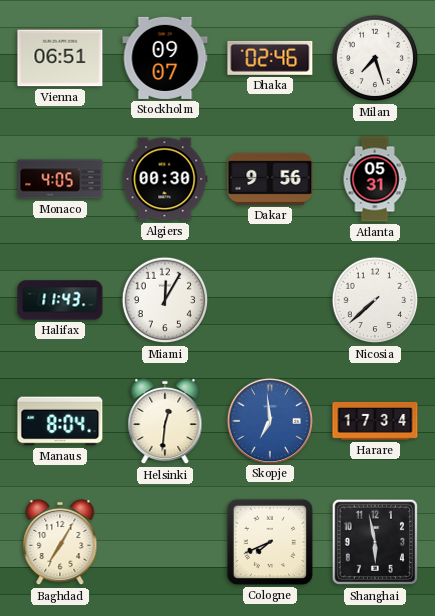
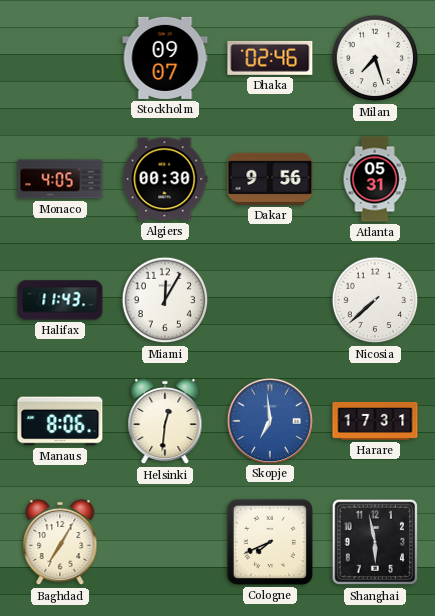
Vienna: 06:51 -> none
Manaus: 8:04 -> 8:06
Harare: 17:34 -> 17:31
